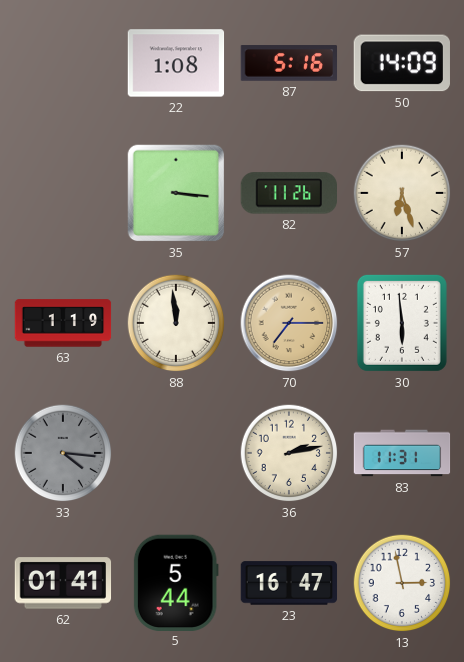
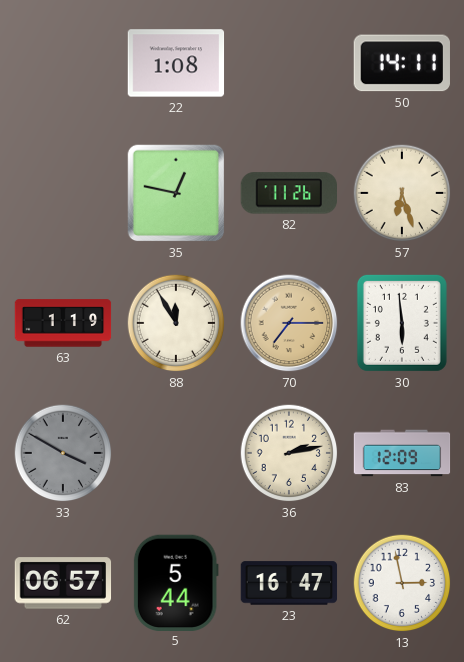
87: 5:16 -> none
50: 14:09 -> 14:11
35: 3:16 -> 12:47
88: 11:59 -> 11:55
33: 4:16 -> 3:50
83: 11:31 -> 12:09
62: 01:41 -> 06:57
